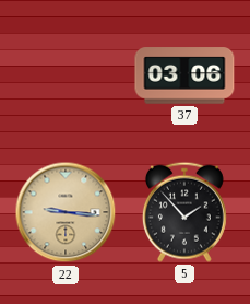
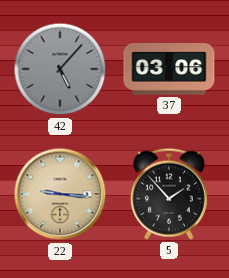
42: none -> 5:07
